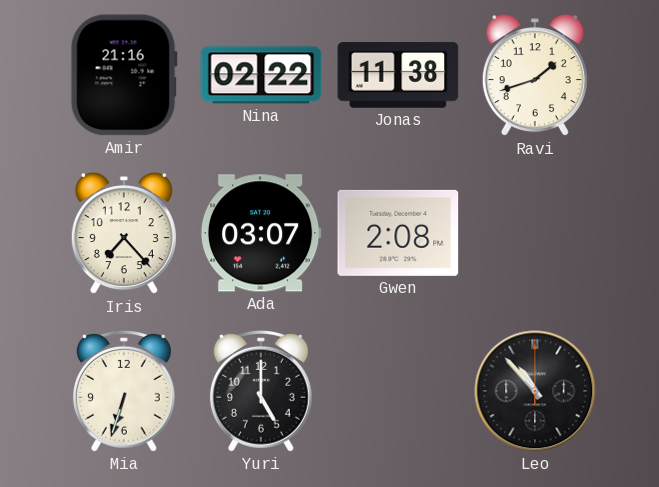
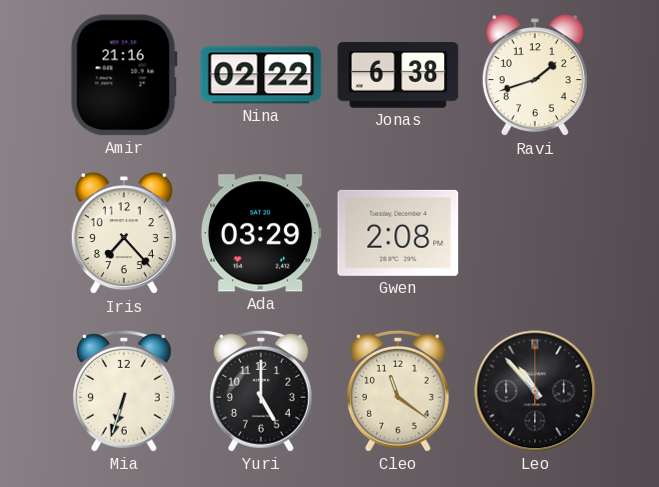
Jonas: 11:38 -> 6:38
Ada: 03:07 -> 03:29
Cleo: none -> 11:21
